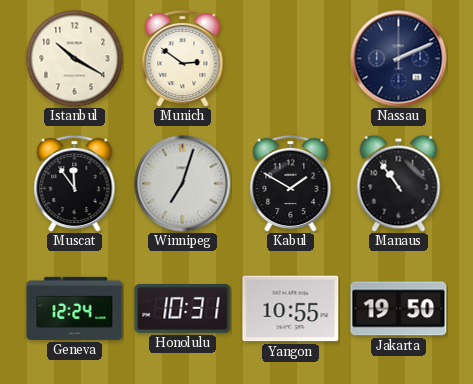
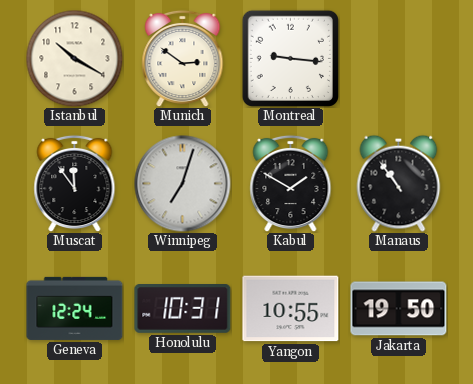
Montreal: none -> 9:16
Nassau: 2:11 -> none
